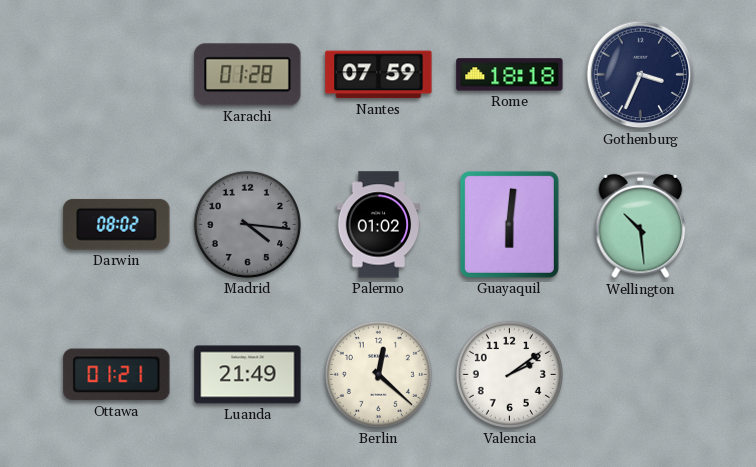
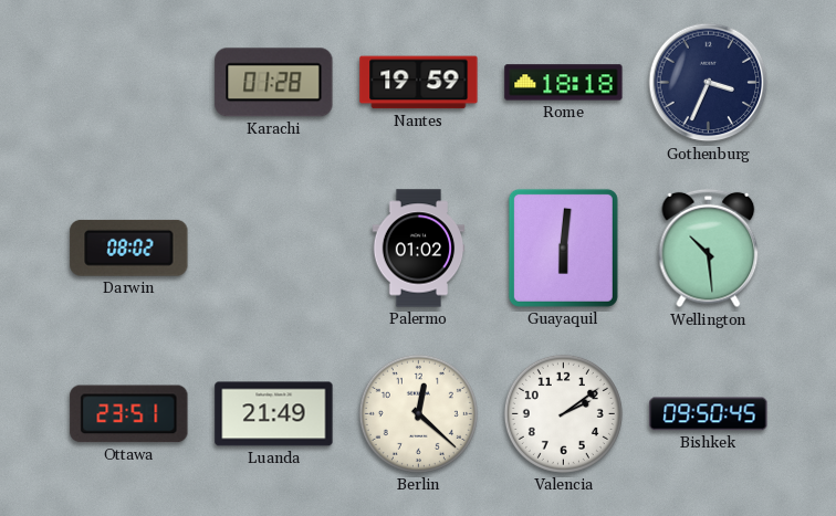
Nantes: 07:59 -> 19:59
Madrid: 4:16 -> none
Ottawa: 01:21 -> 23:51
Bishkek: none -> 09:50
